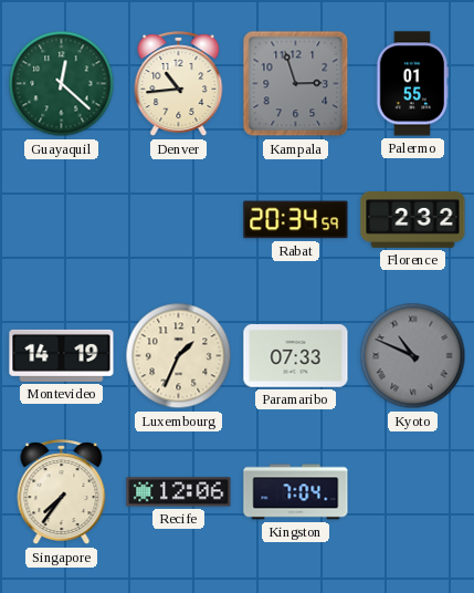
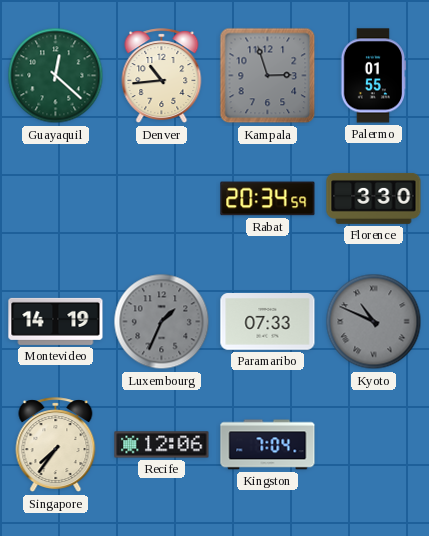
Florence: 2:32 -> 3:30
Luxembourg dial: cream -> grey
